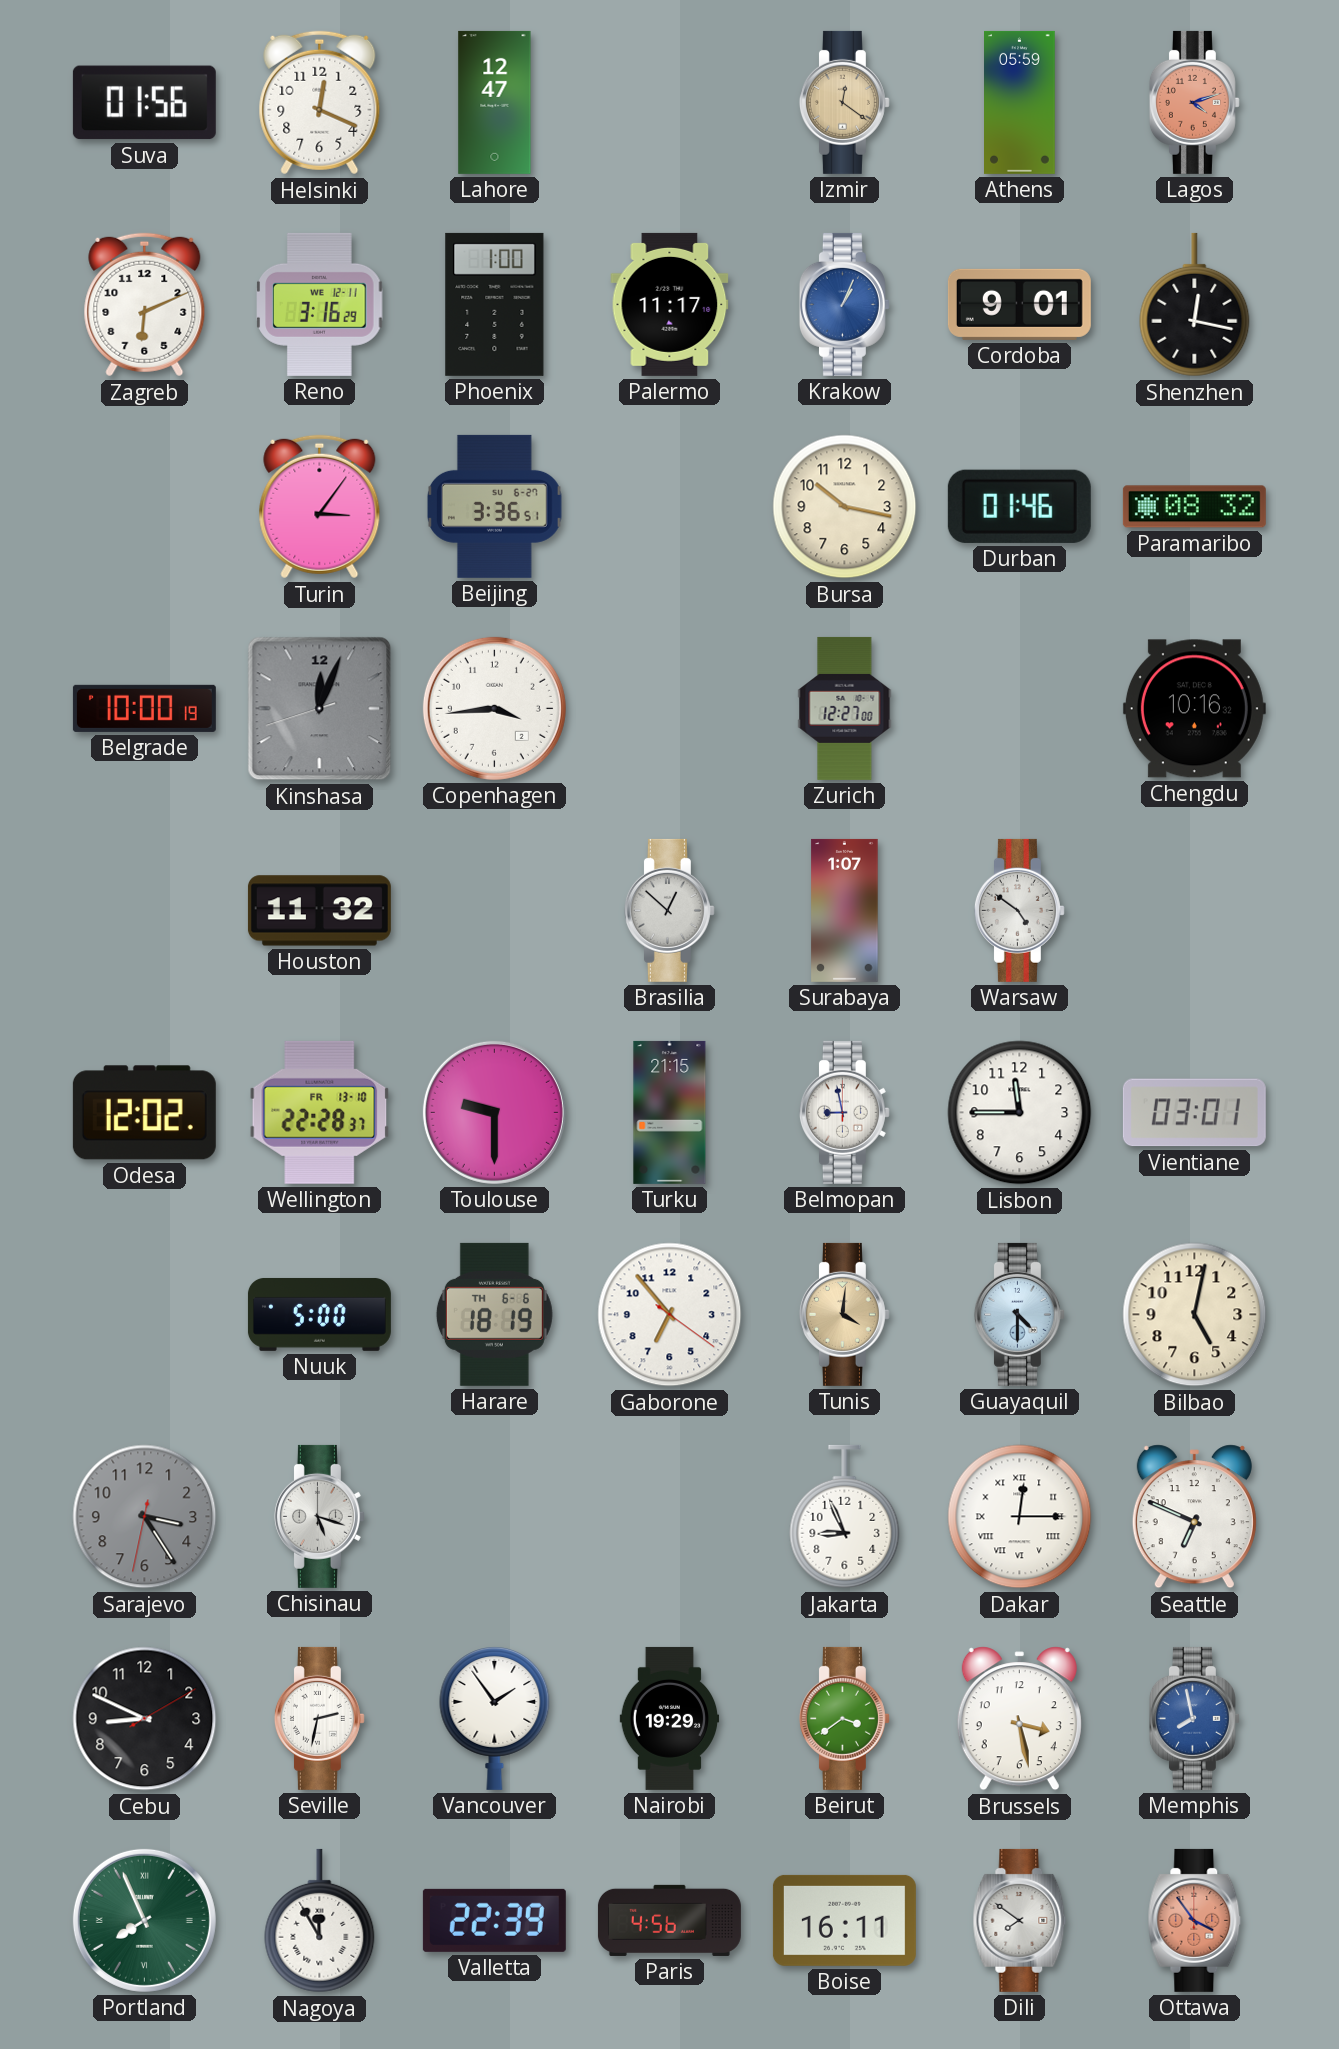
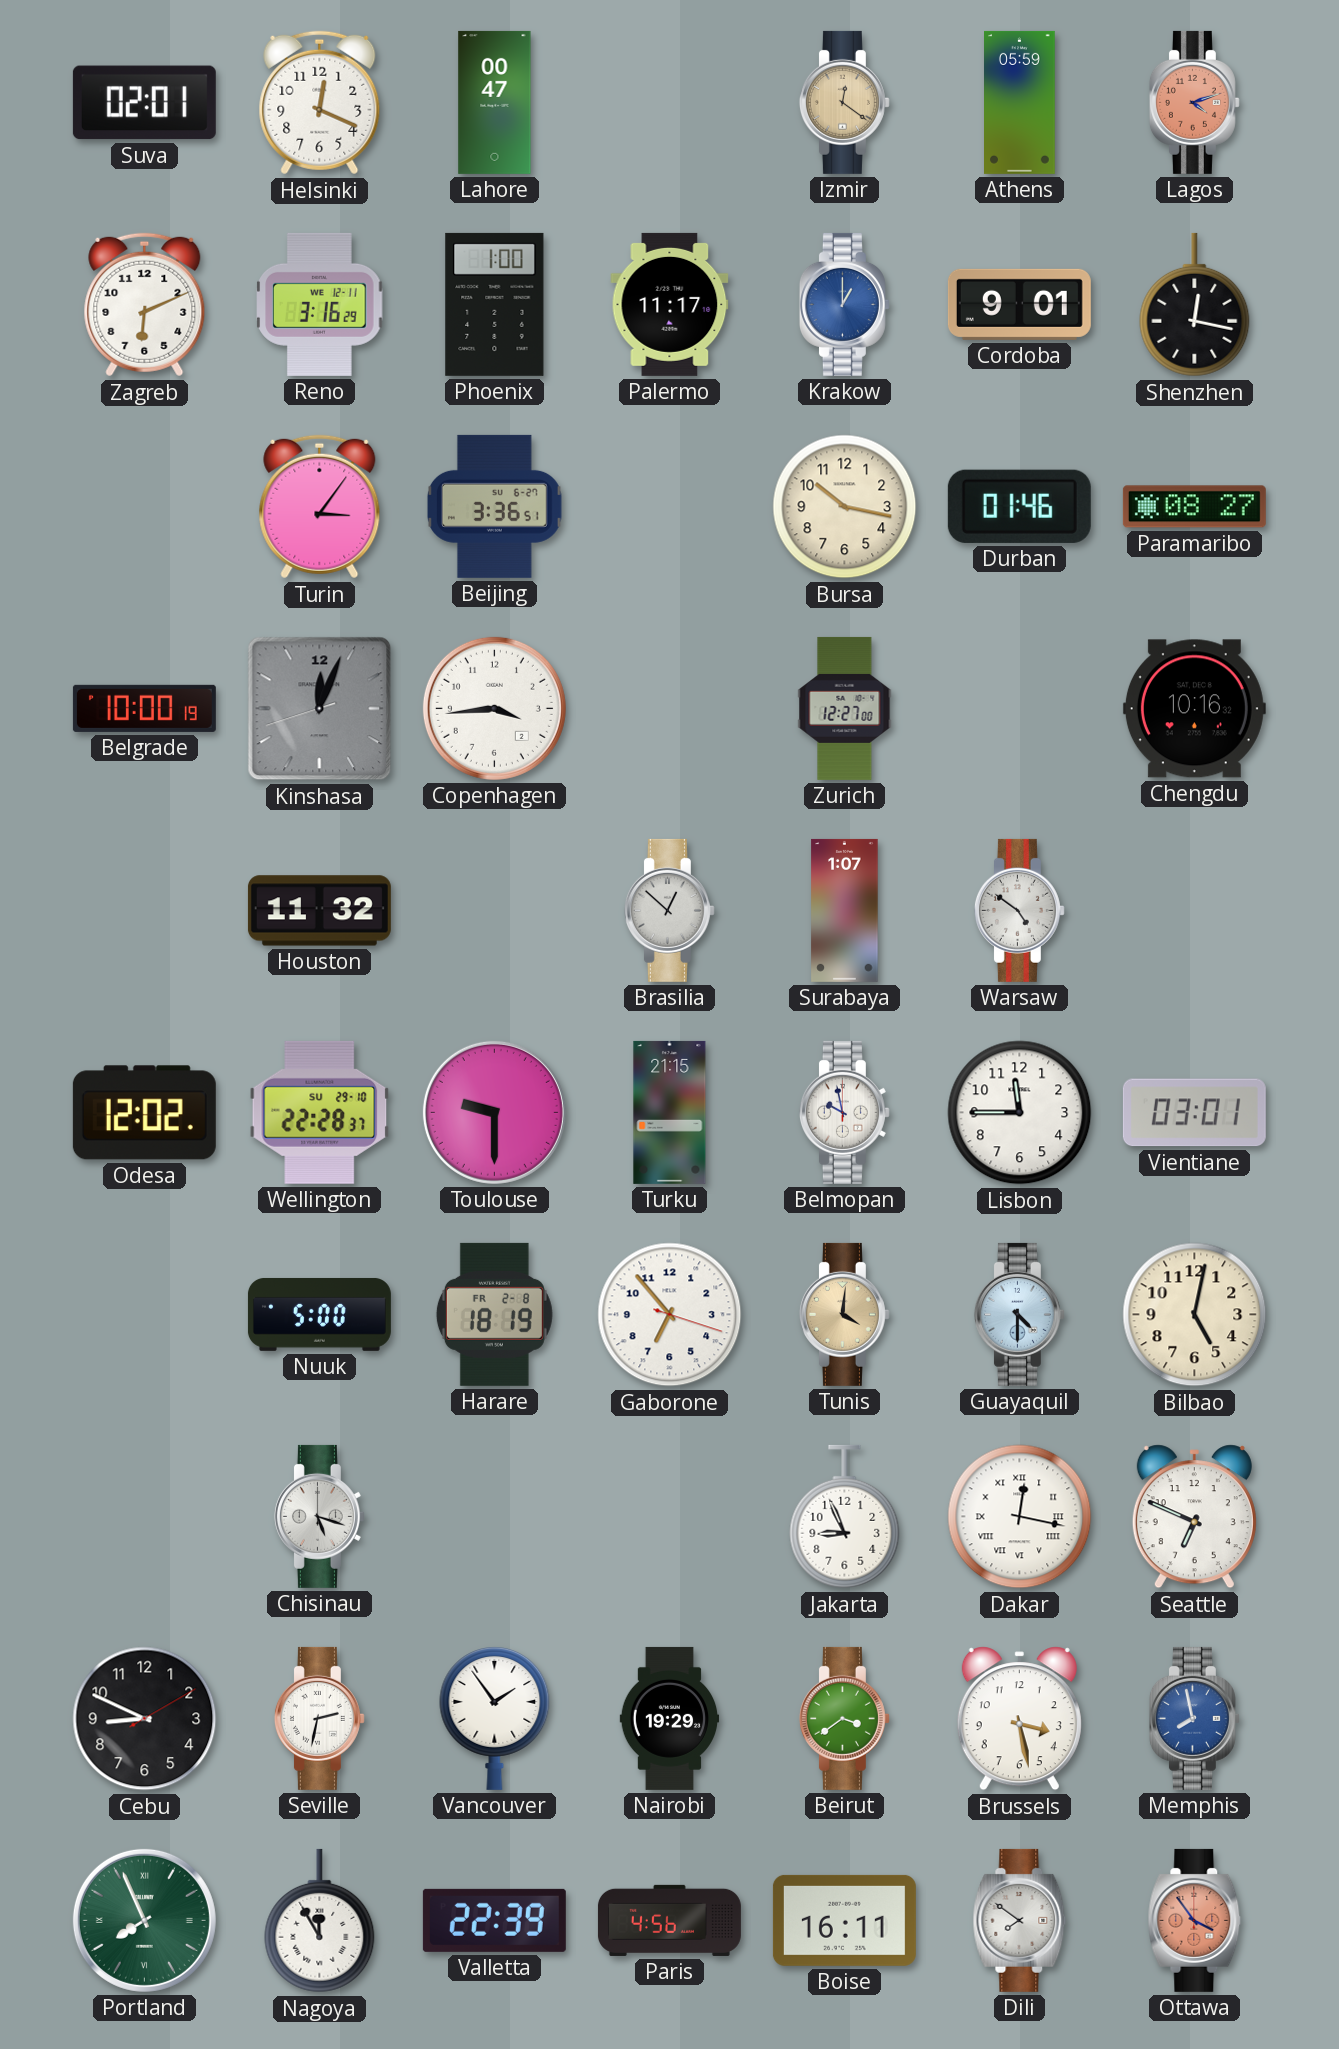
Suva: 01:56 -> 02:01
Lahore: 12:47 -> 00:47
Krakow: 1:04 -> 1:00
Paramaribo: 08:32 -> 08:27
Wellington date: FR 13-10 -> SU 29-10
Belmopan: 8:58 -> 9:58
Harare date: TH 6-6 -> FR 2-8
Gaborone: 6:53:21 -> 6:53:18
Sarajevo: 3:24 -> none
Dakar: 12:15 -> 12:17
